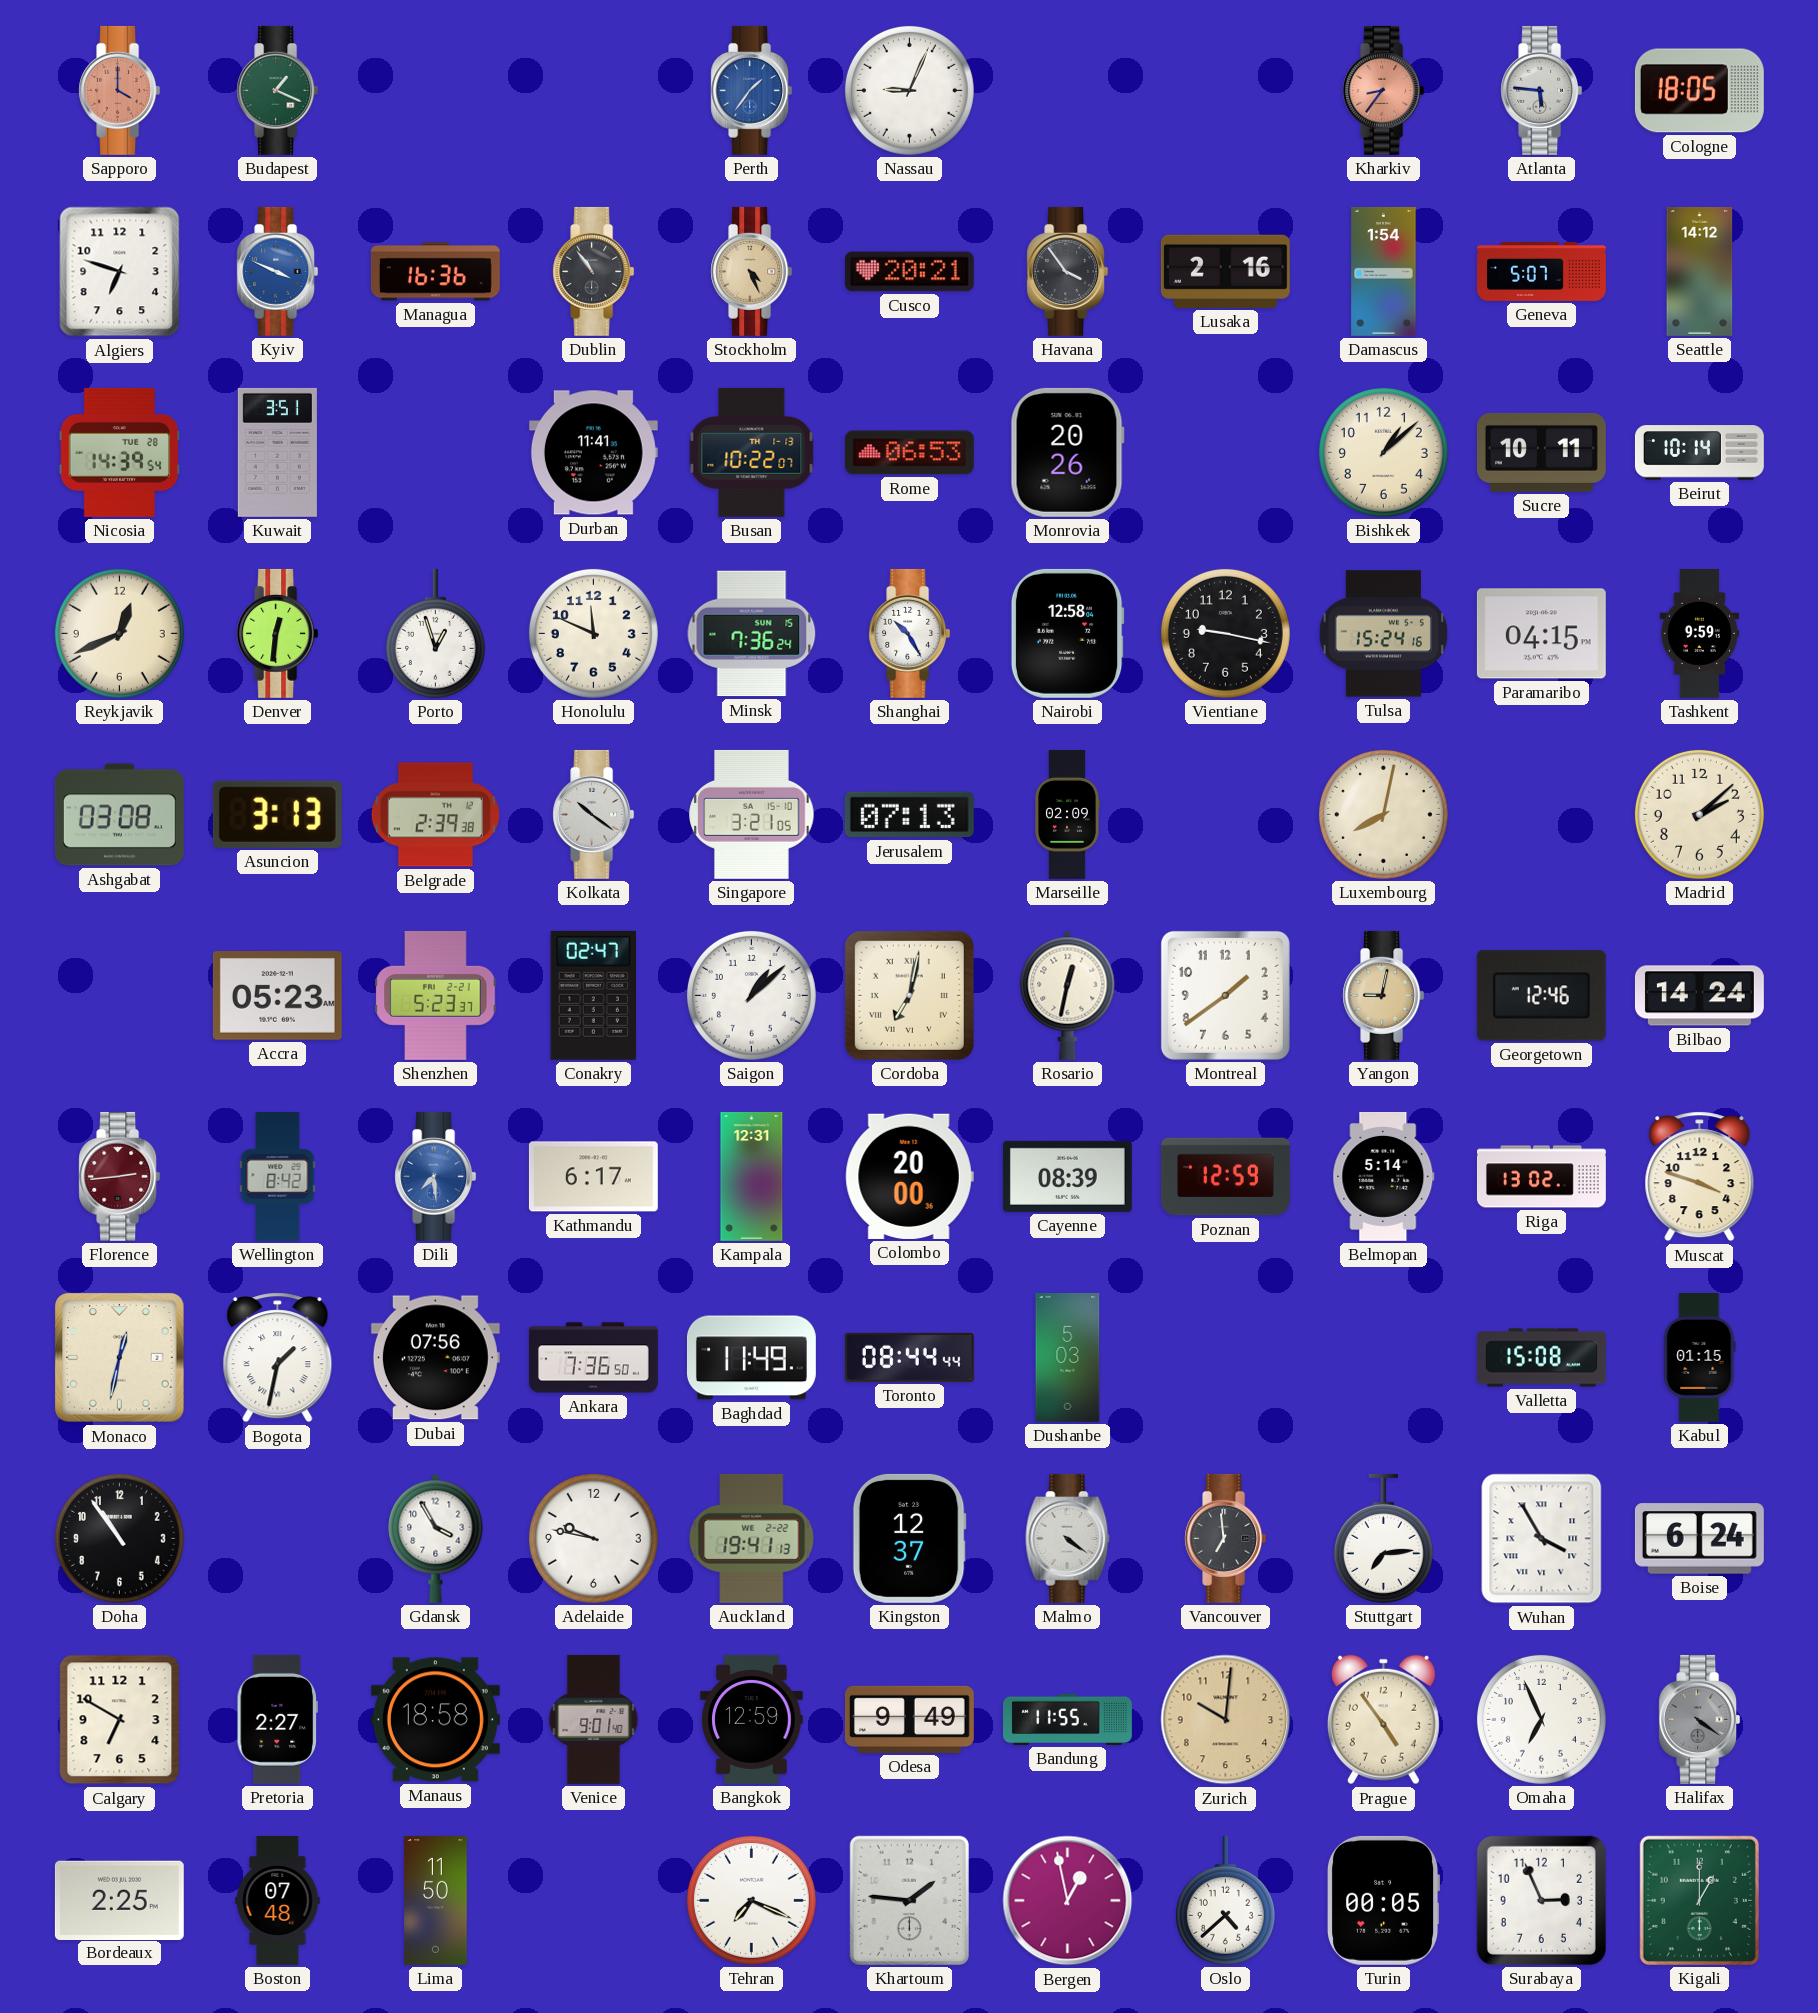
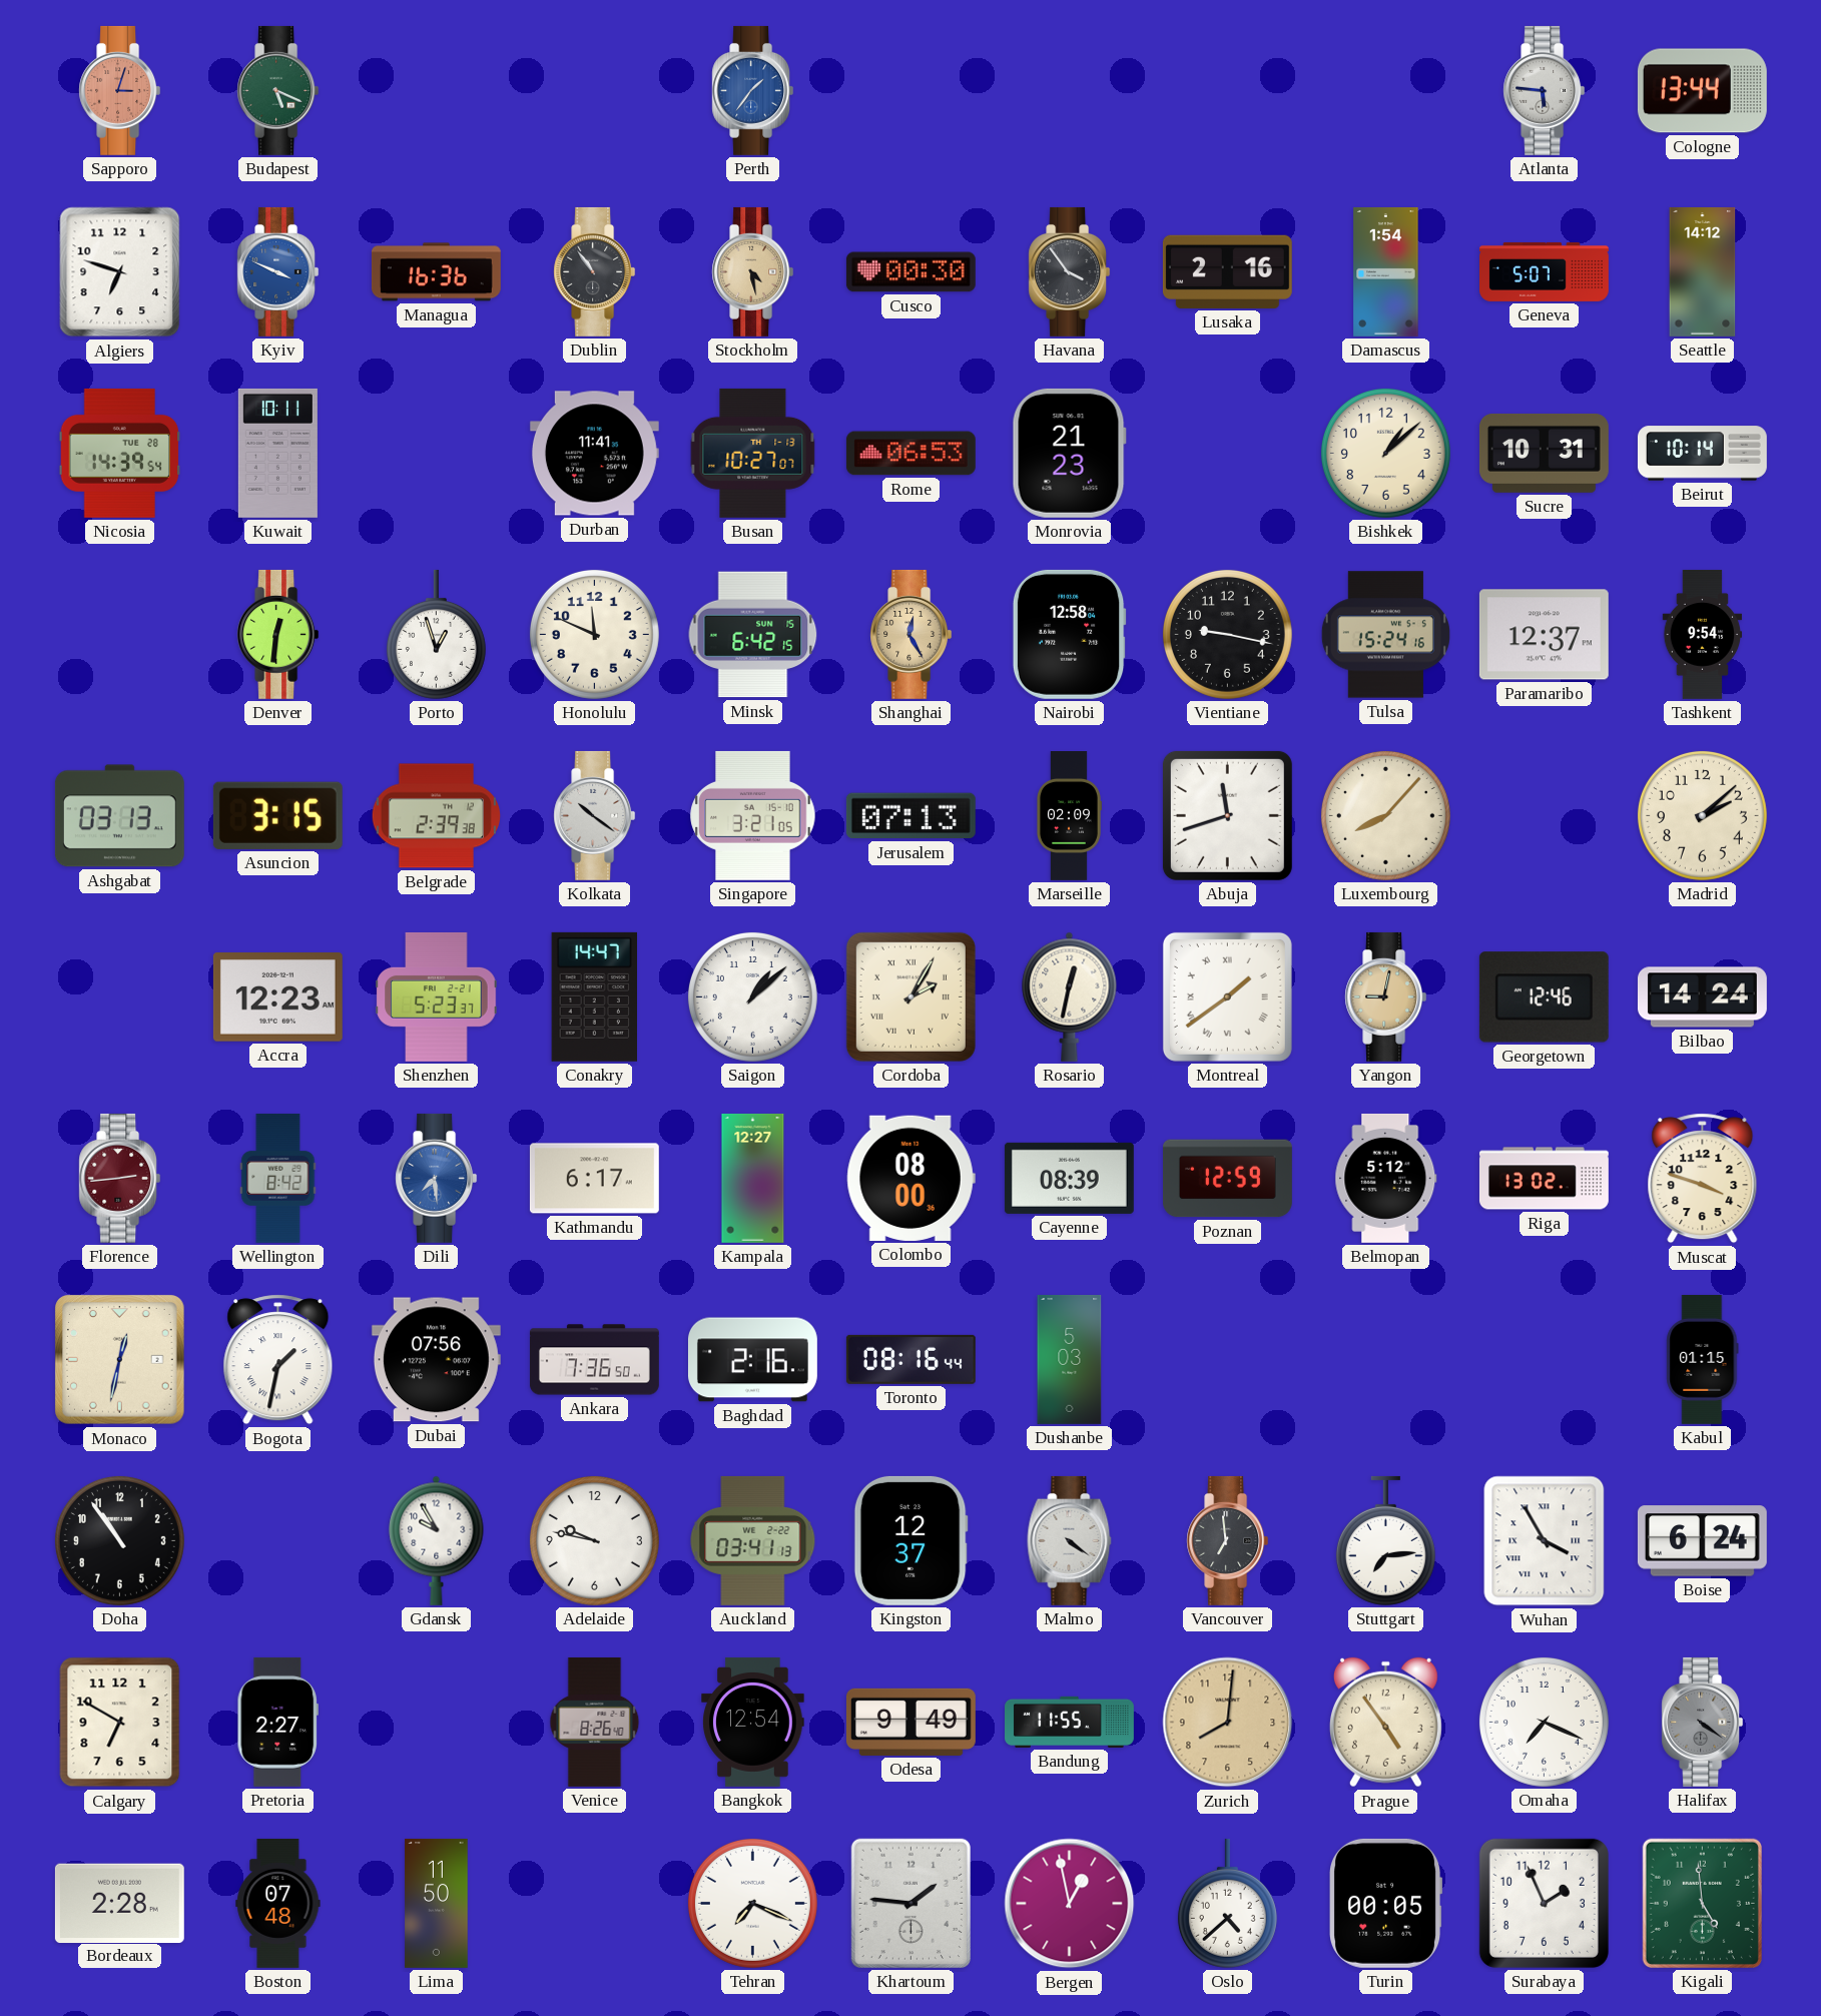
Sapporo: 4:00 -> 3:03
Budapest: 1:19 -> 5:19
Nassau: 9:04 -> none
Kharkiv: 8:36 -> none
Cologne: 18:05 -> 13:44
Stockholm: 4:26 -> 4:28
Cusco: 20:21 -> 00:30
Kuwait: 3:51 -> 10:11
Busan: 10:22 -> 10:27
Monrovia: 20:26 -> 21:23
Sucre: 10:11 -> 10:31
Reykjavik: 12:41 -> none
Minsk: 7:36 -> 6:42
Shanghai: 10:25 -> 12:25
Shanghai dial: white -> champagne
Paramaribo: 04:15 -> 12:37
Tashkent: 9:59 -> 9:54
Ashgabat: 03:08 -> 03:13
Asuncion: 3:13 -> 3:15
Abuja: none -> 11:42
Luxembourg: 8:02 -> 8:07
Accra: 05:23 -> 12:23
Conakry: 02:47 -> 14:47
Cordoba: 7:02 -> 2:05
Montreal numerals: Arabic -> Roman
Kampala: 12:31 -> 12:27
Colombo: 20:00 -> 08:00
Belmopan: 5:14 -> 5:12
Baghdad: 11:49 -> 2:16
Toronto: 08:44 -> 08:16
Valletta: 15:08 -> none
Gdansk: 3:55 -> 9:55
Auckland: 19:41 -> 03:41
Manaus: 18:58 -> none
Venice: 9:01 -> 8:26
Bangkok: 12:59 -> 12:54
Zurich: 10:01 -> 8:01
Omaha: 6:56 -> 7:19
Bordeaux: 2:25 -> 2:28
Surabaya: 2:56 -> 1:56
Kigali: 1:00 -> 4:59
